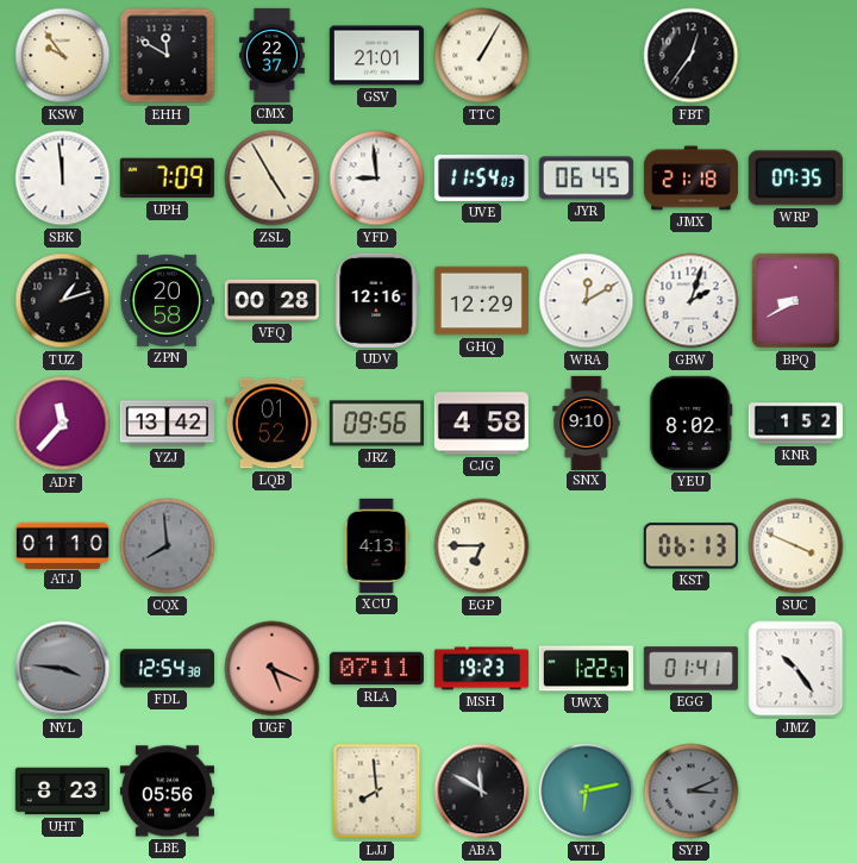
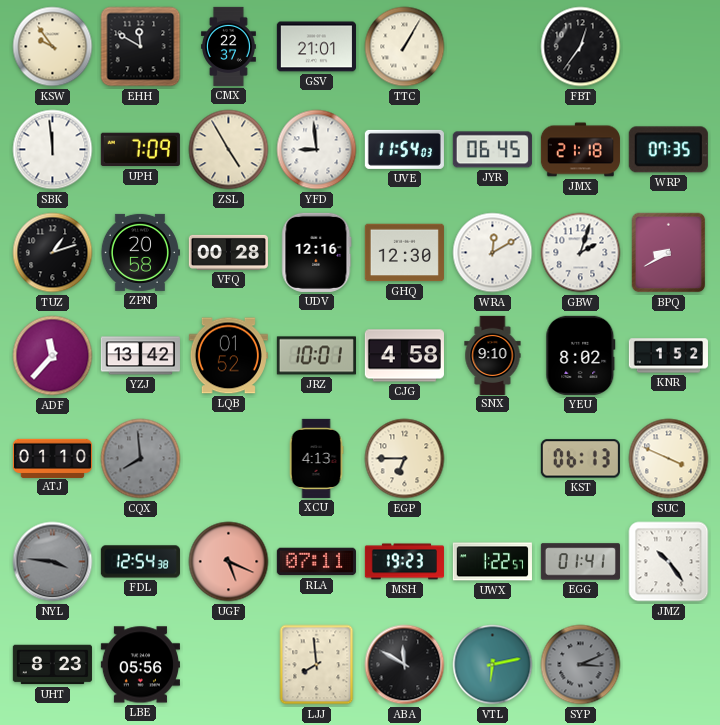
GHQ: 12:29 -> 12:30
JRZ: 09:56 -> 10:01
